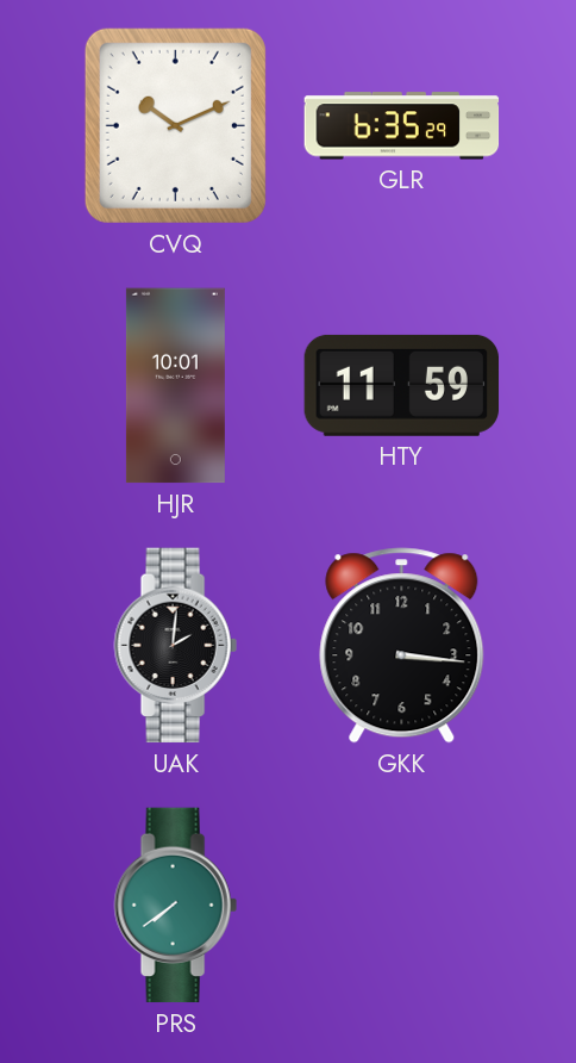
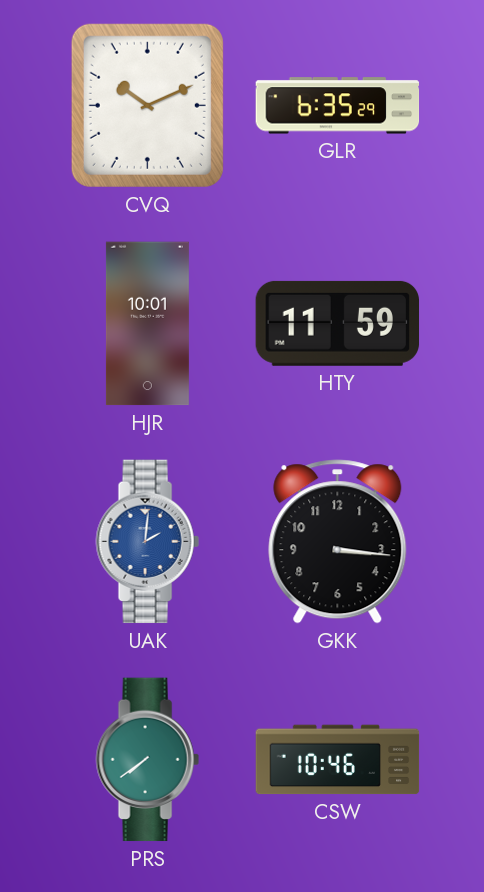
UAK dial: black -> blue
CSW: none -> 10:46
